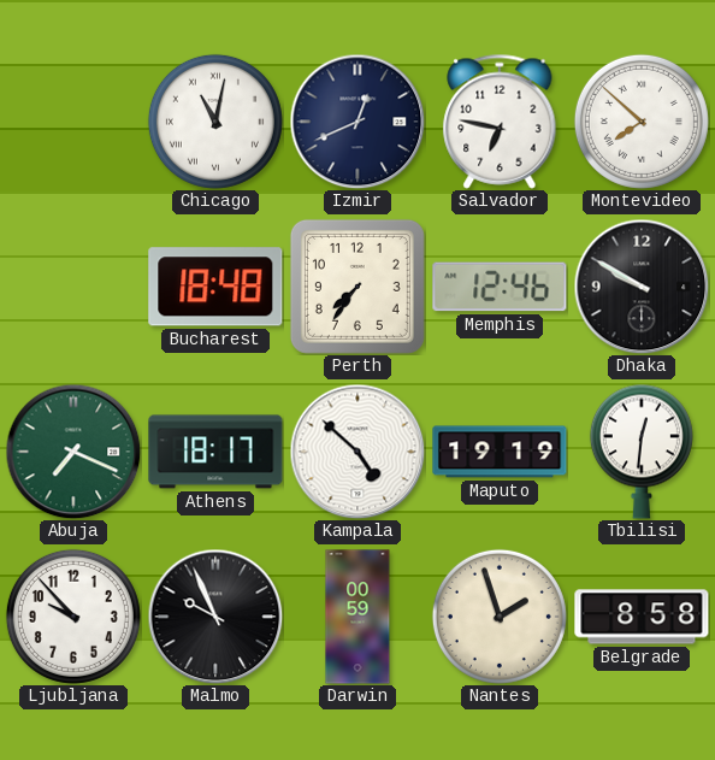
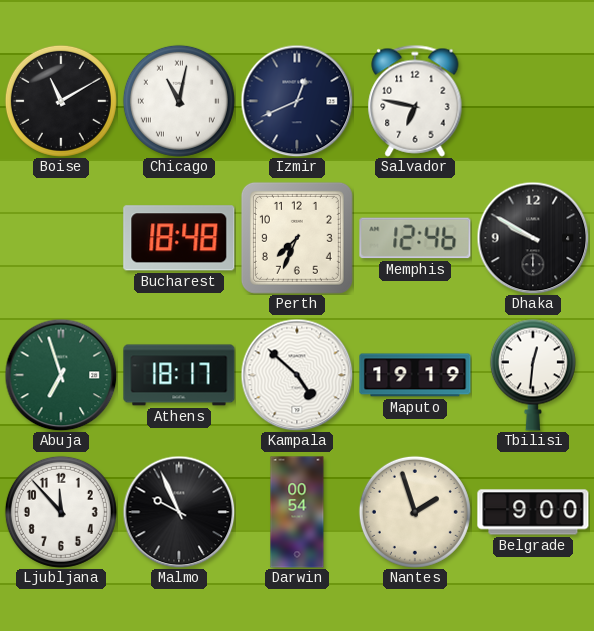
Boise: none -> 11:10
Montevideo: 7:52 -> none
Perth: 7:36 -> 7:34
Abuja: 7:19 -> 6:57
Ljubljana: 9:53 -> 11:53
Darwin: 00:59 -> 00:54
Belgrade: 8:58 -> 9:00
